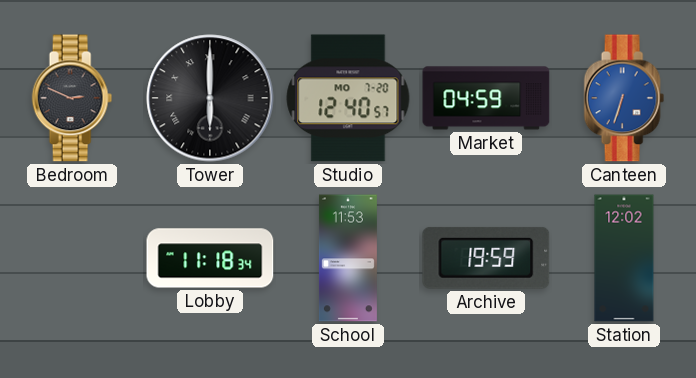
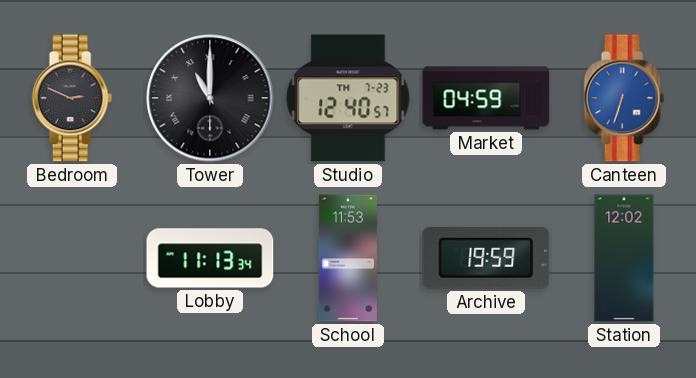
Tower: 6:00 -> 11:00
Studio date: MO 7-20 -> TH 7-23
Lobby: 11:18 -> 11:13
